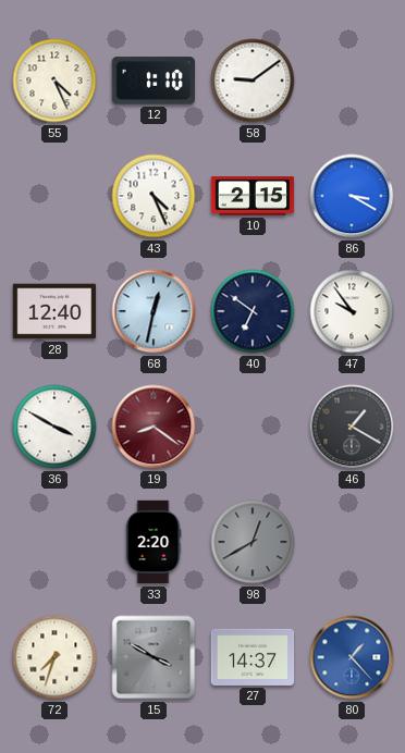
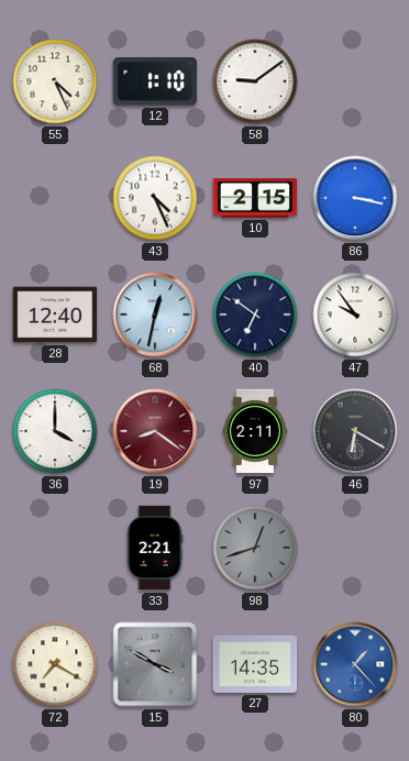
86: 3:20 -> 3:17
36: 3:50 -> 4:00
97: none -> 2:11
46: 1:20 -> 6:20
33: 2:20 -> 2:21
98: 12:40 -> 12:42
72: 7:33 -> 7:20
27: 14:37 -> 14:35
